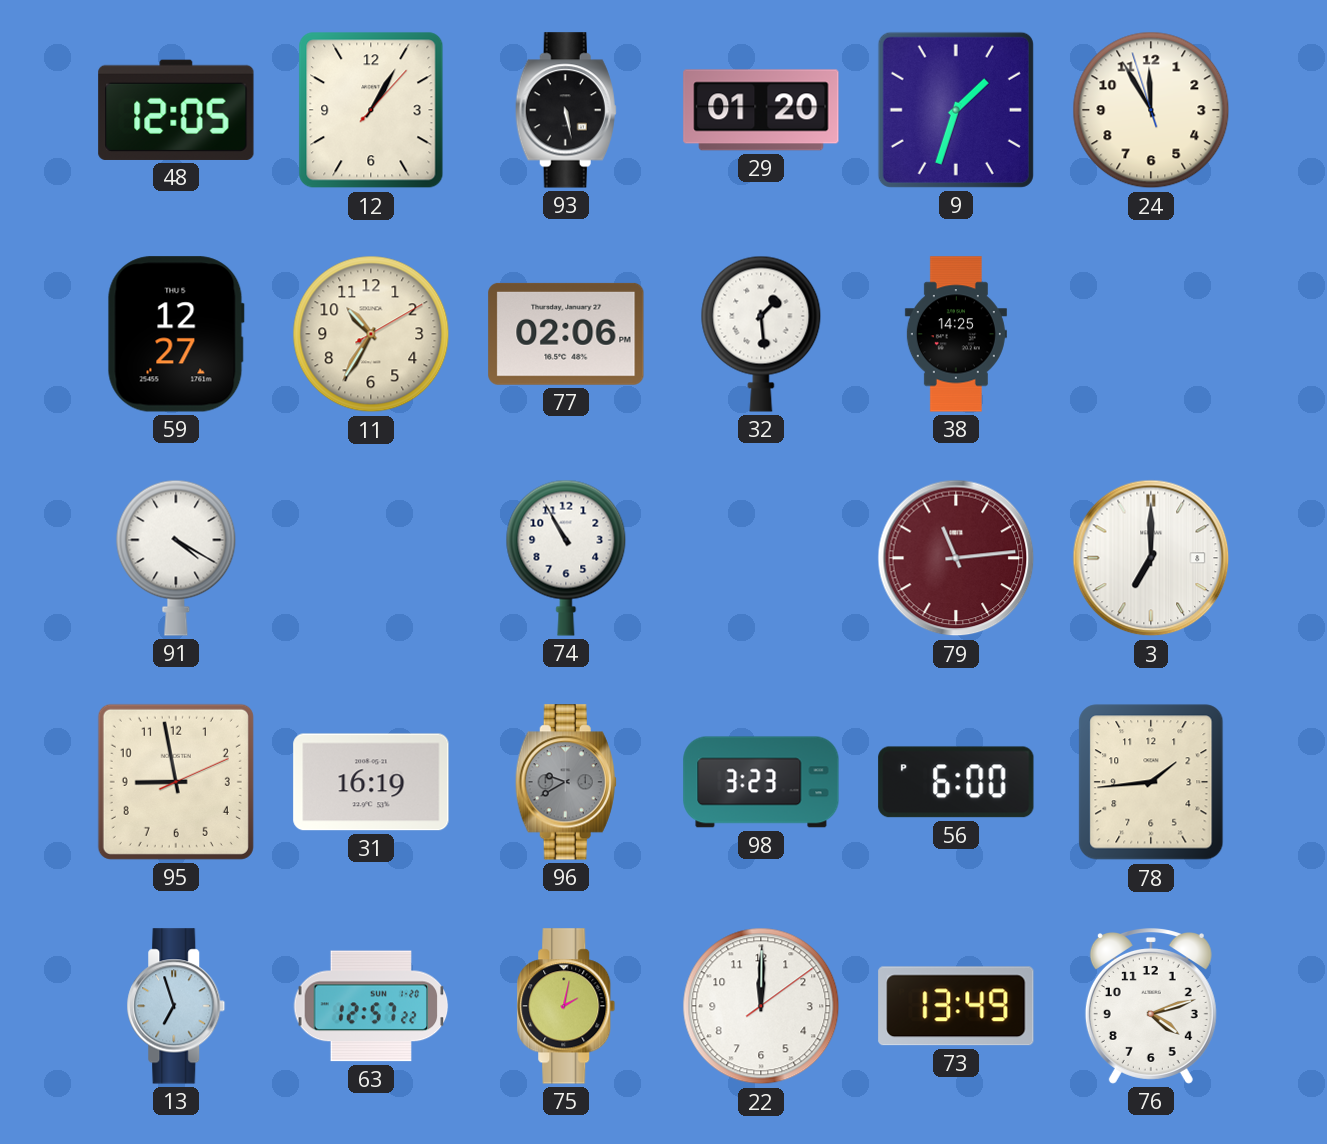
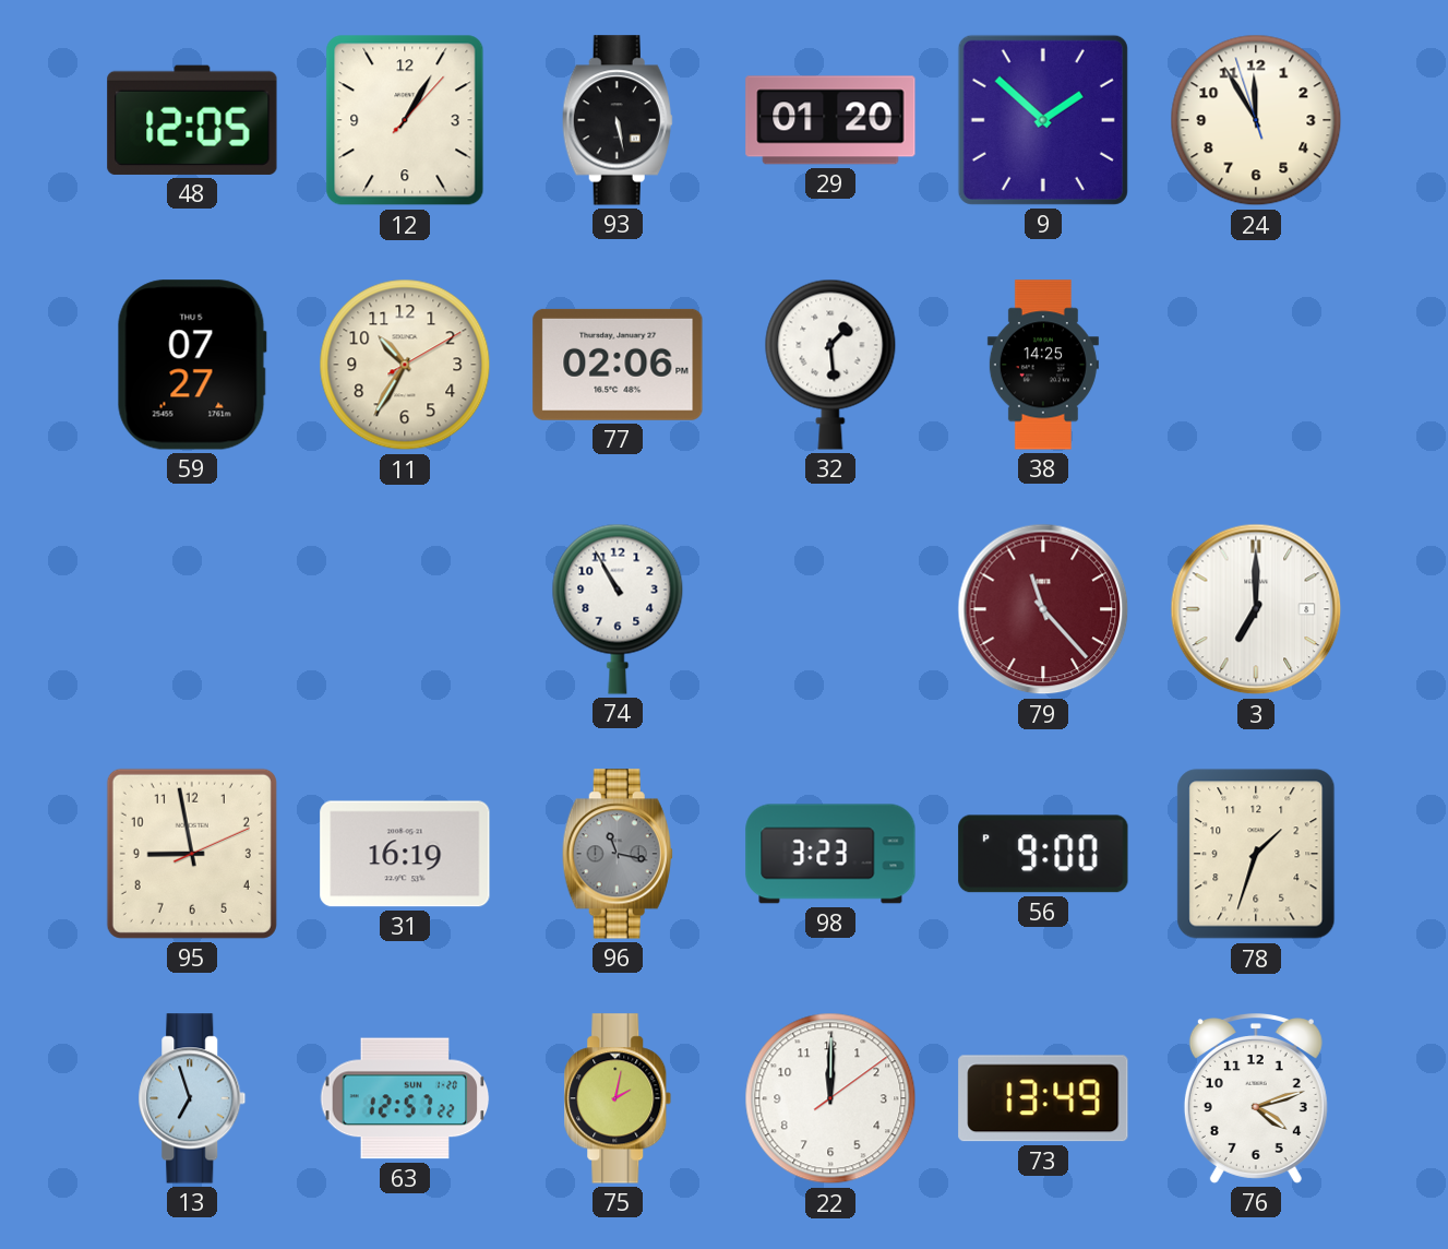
9: 1:33 -> 1:52
59: 12:27 -> 07:27
91: 4:20 -> none
79: 11:14 -> 11:23
96: 9:40 -> 11:17
56: 6:00 -> 9:00
78: 1:44 -> 1:33
